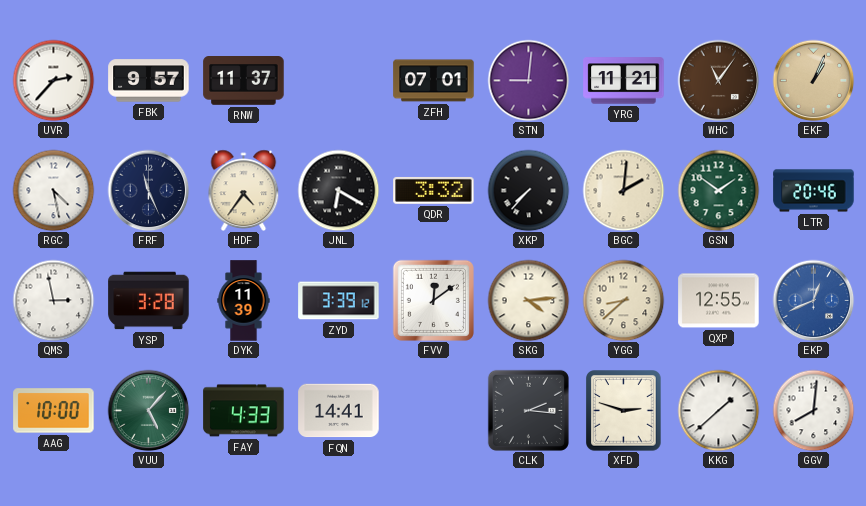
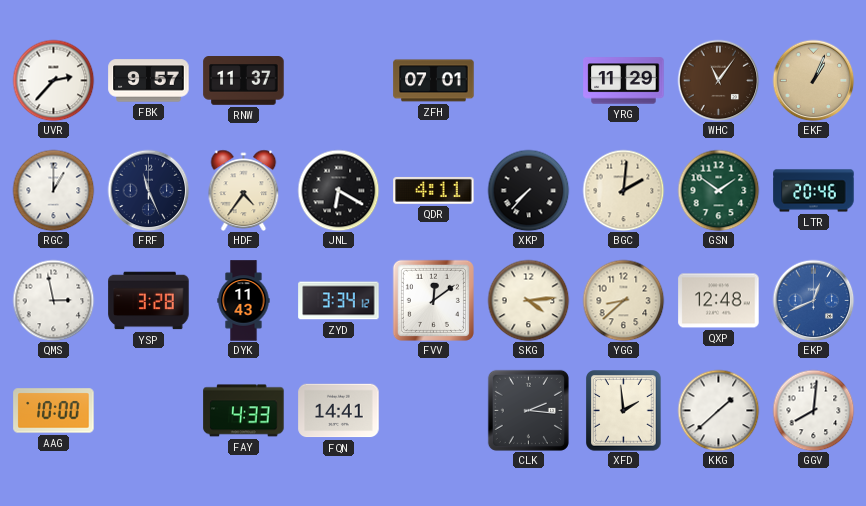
STN: 9:01 -> none
YRG: 11:21 -> 11:29
RGC: 4:28 -> 1:00
QDR: 3:32 -> 4:11
DYK: 11:39 -> 11:43
ZYD: 3:39 -> 3:34
QXP: 12:55 -> 12:48
VUU: 5:07 -> none
XFD: 2:48 -> 1:59
